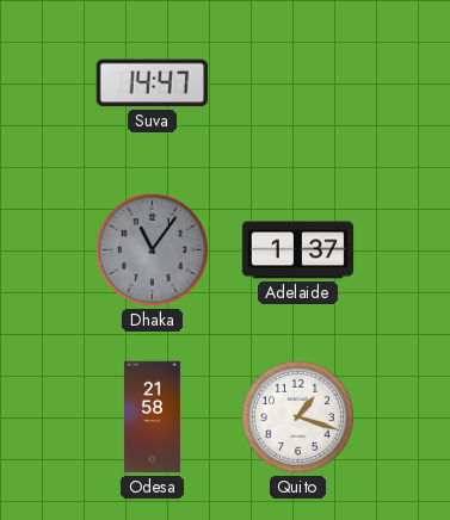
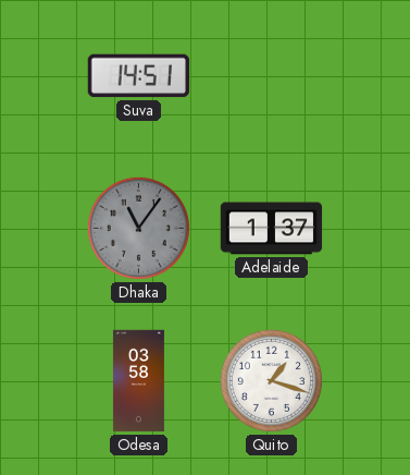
Suva: 14:47 -> 14:51
Odesa: 21:58 -> 03:58
